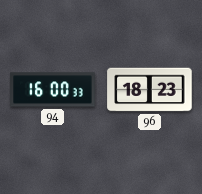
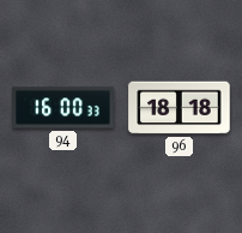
96: 18:23 -> 18:18
